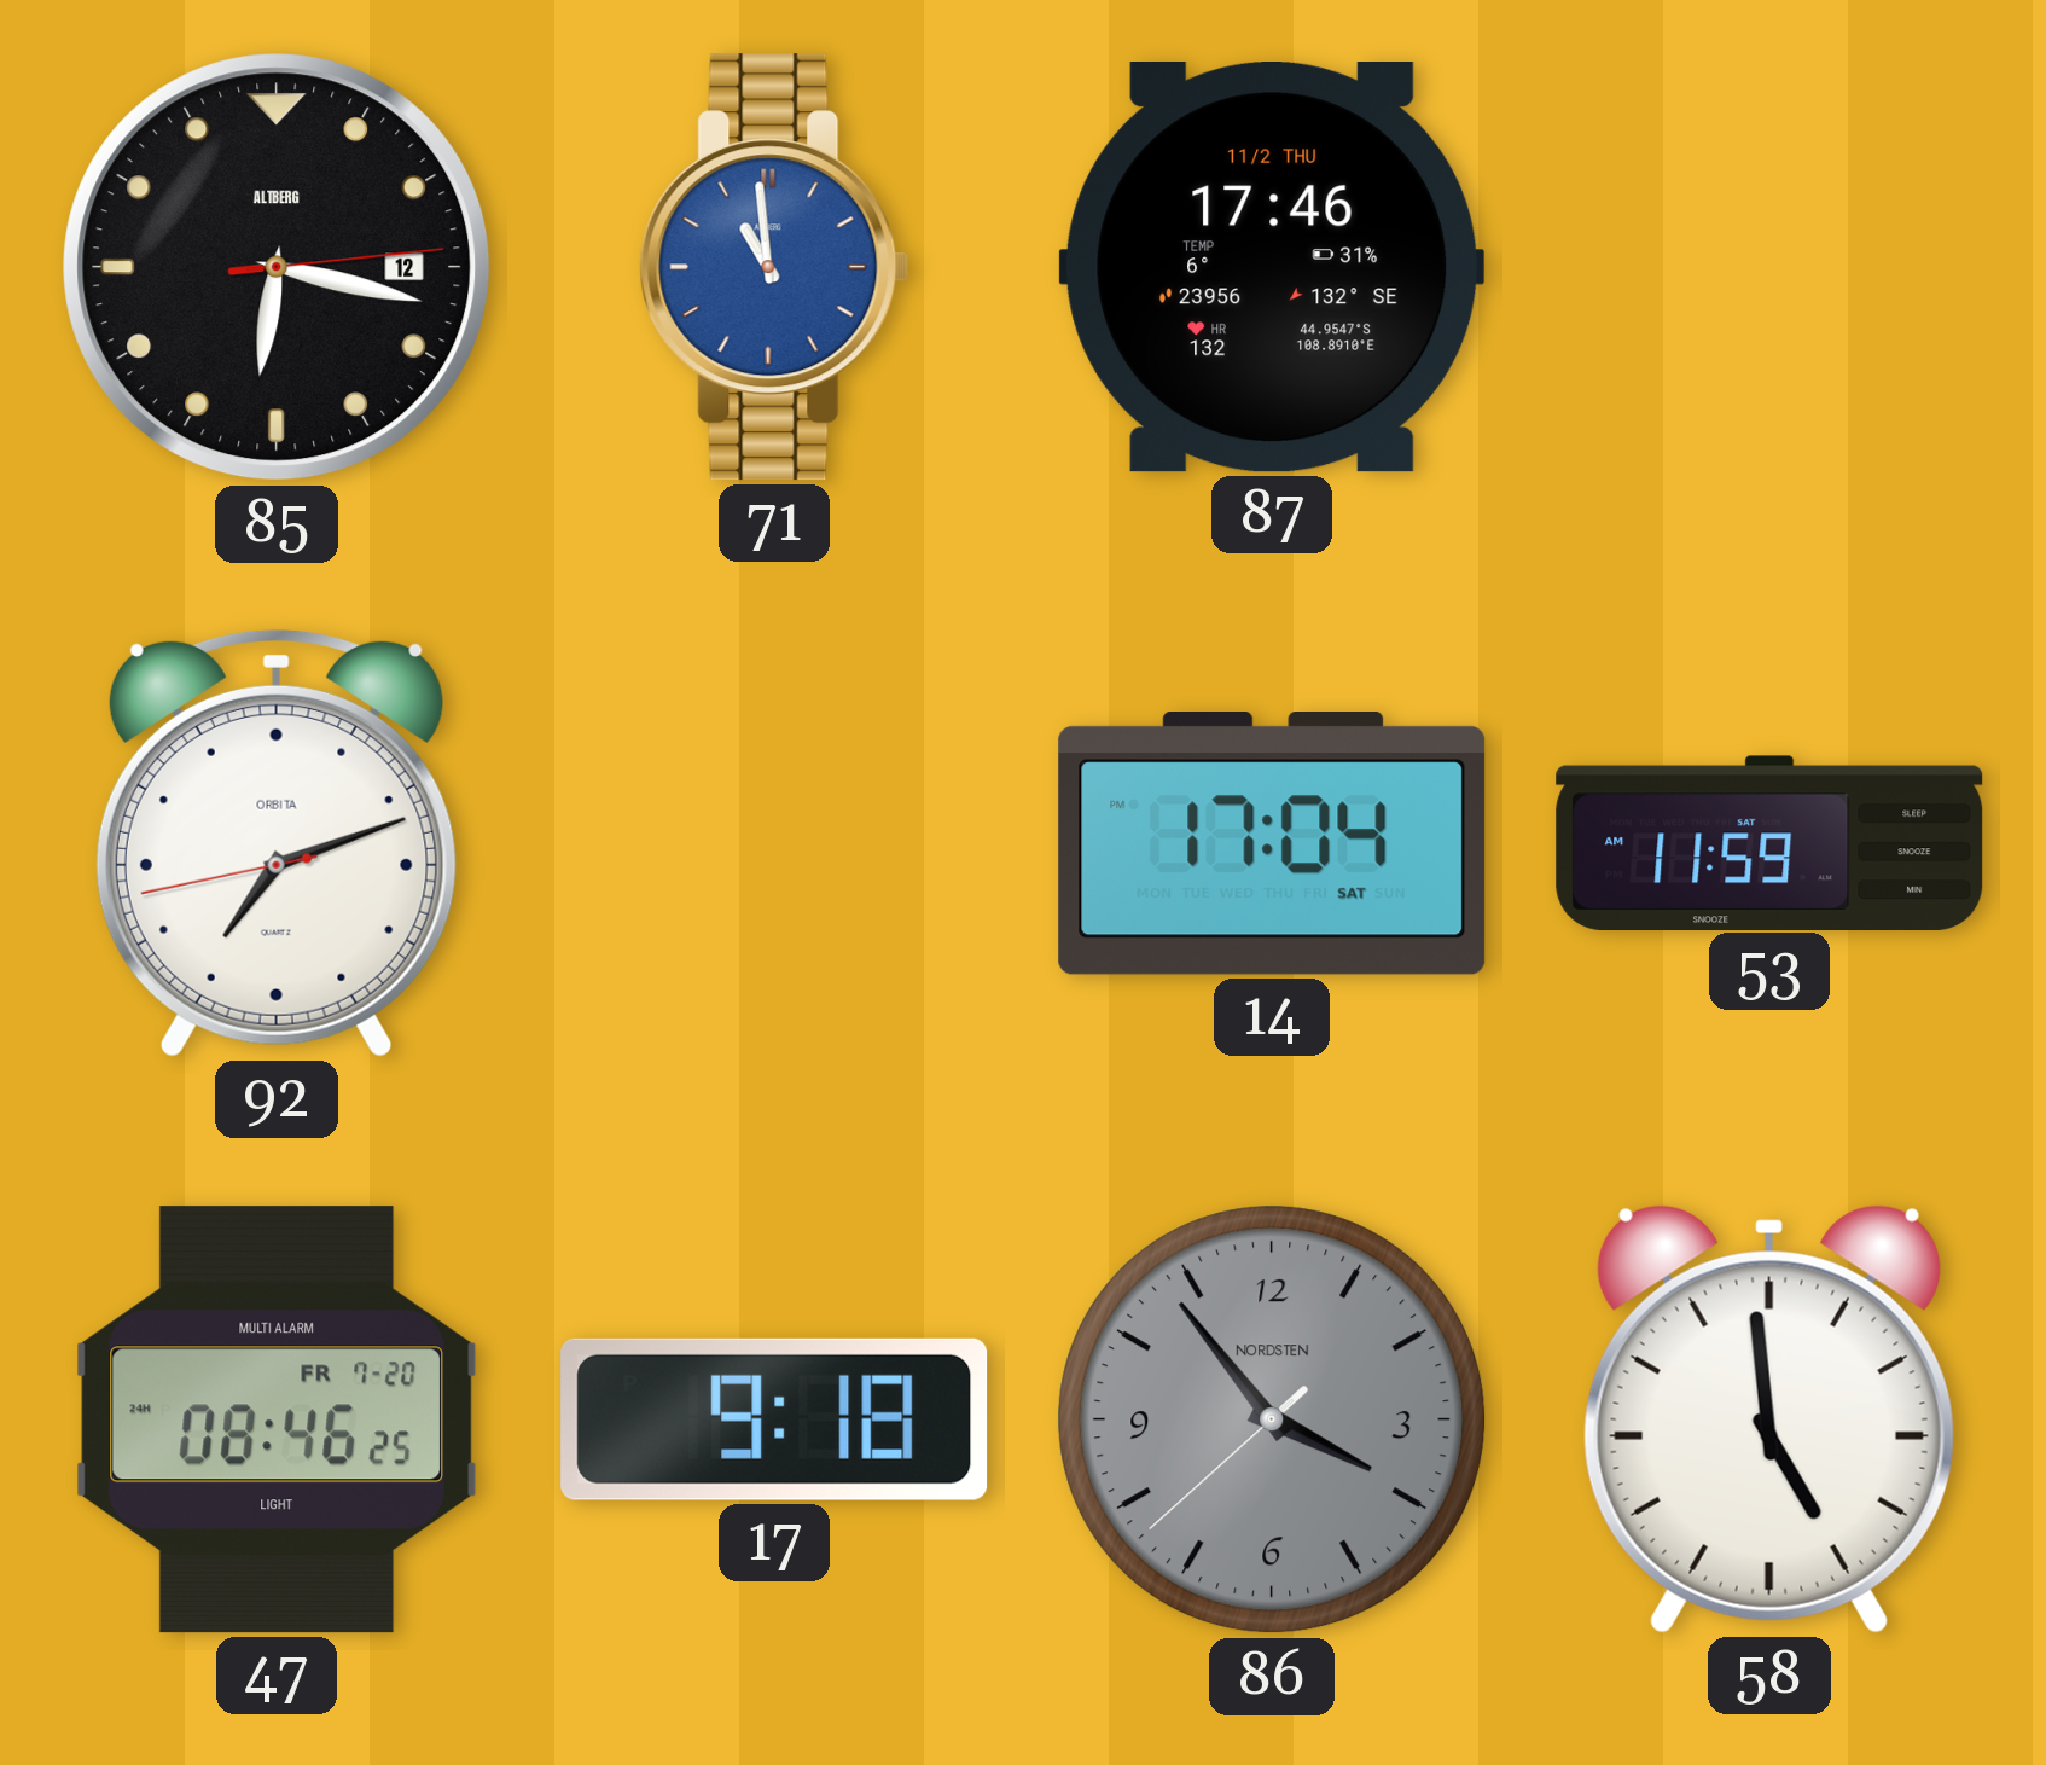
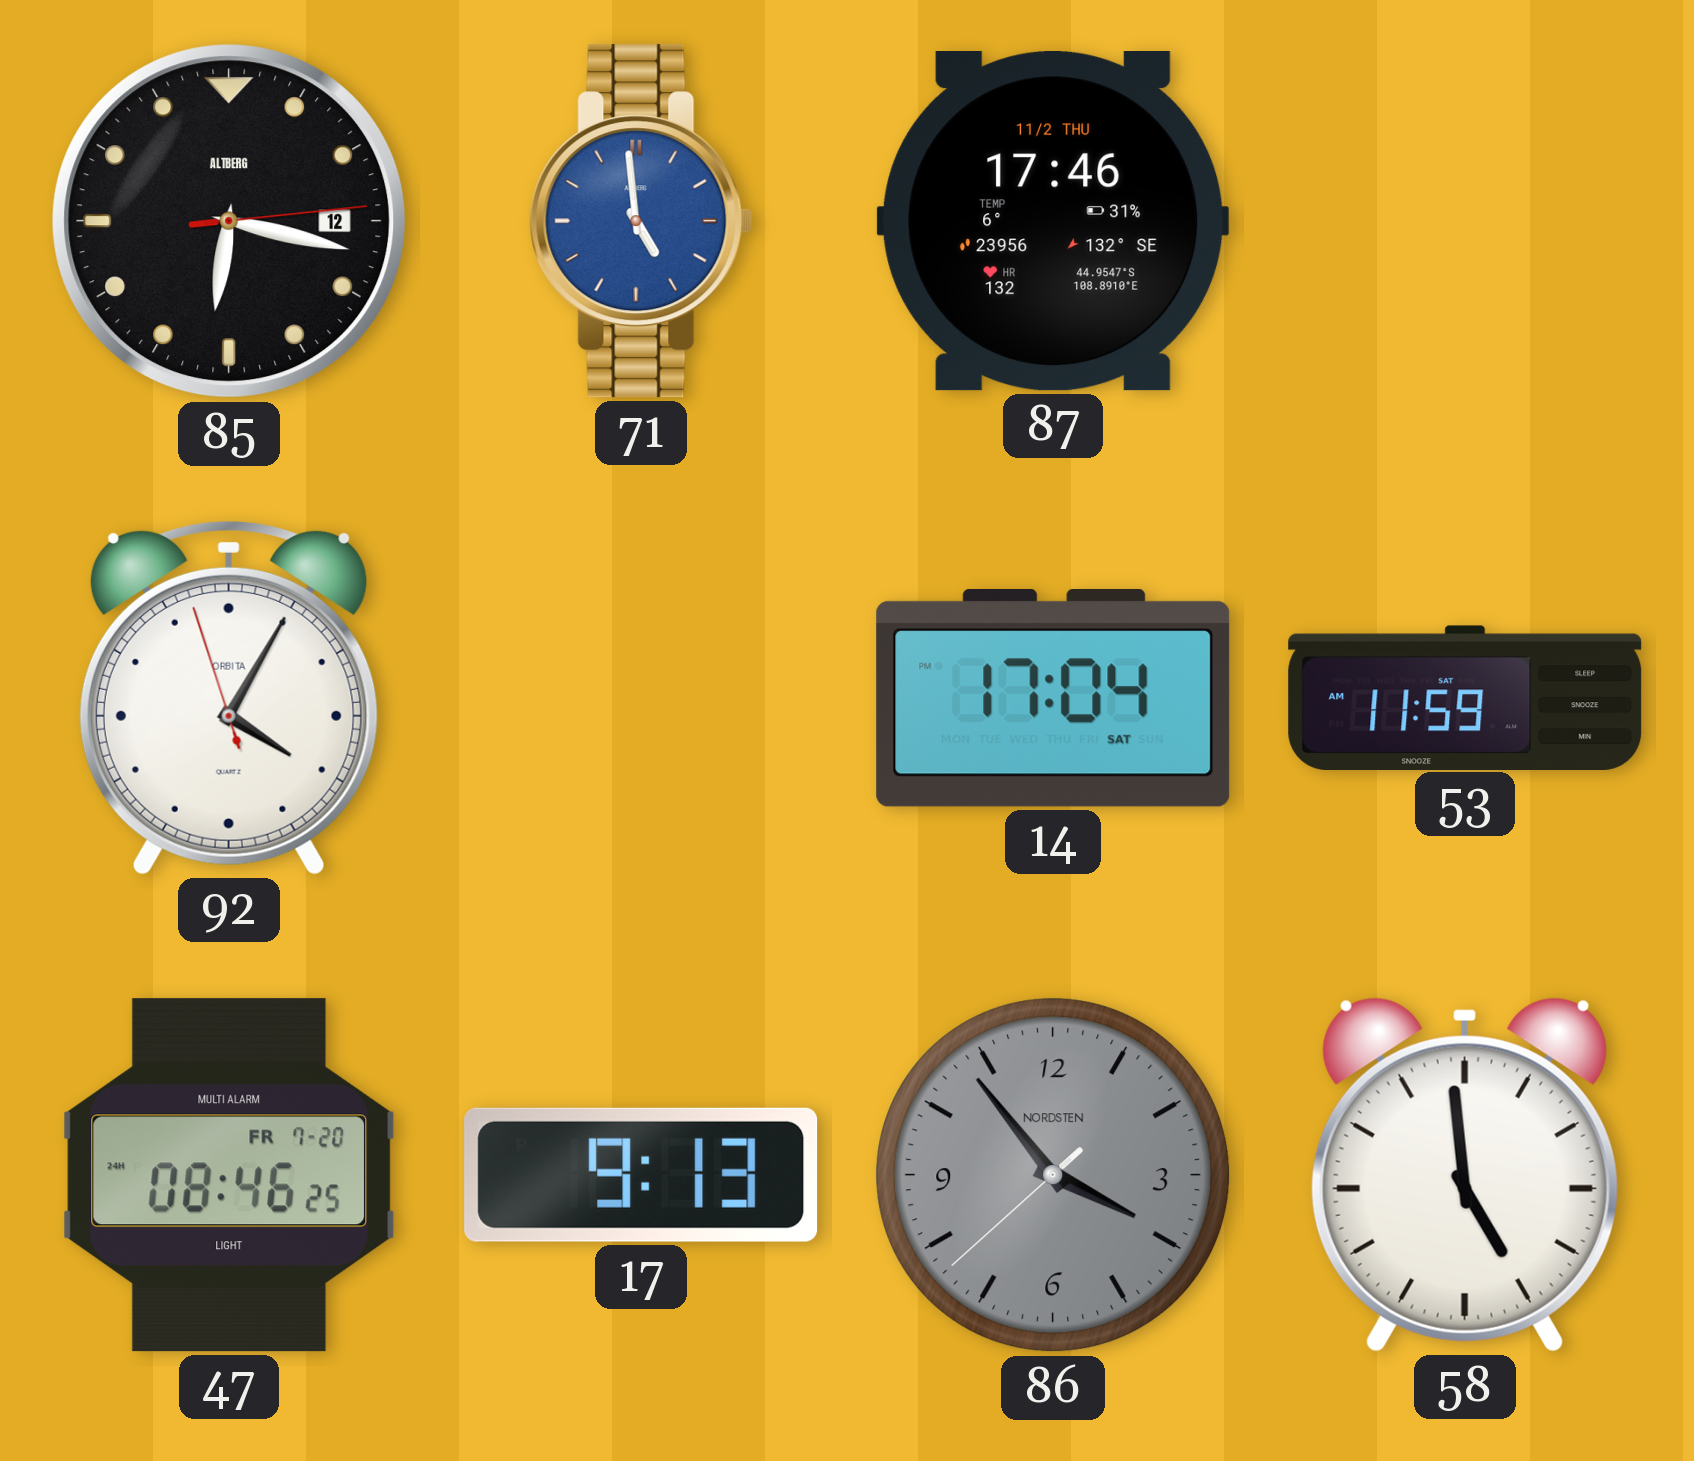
71: 10:59 -> 4:59
92: 7:11 -> 4:04
17: 9:18 -> 9:13
